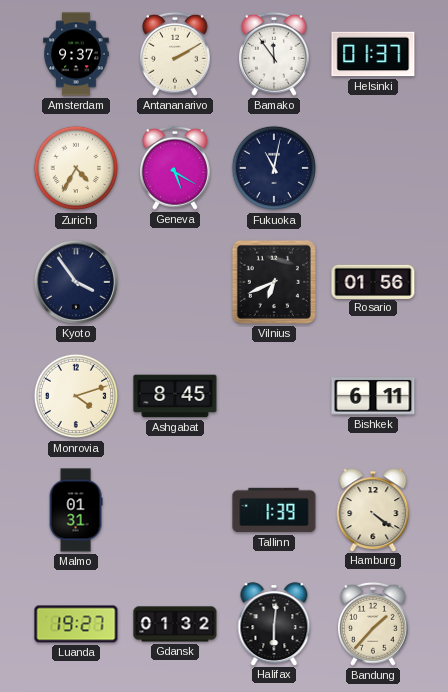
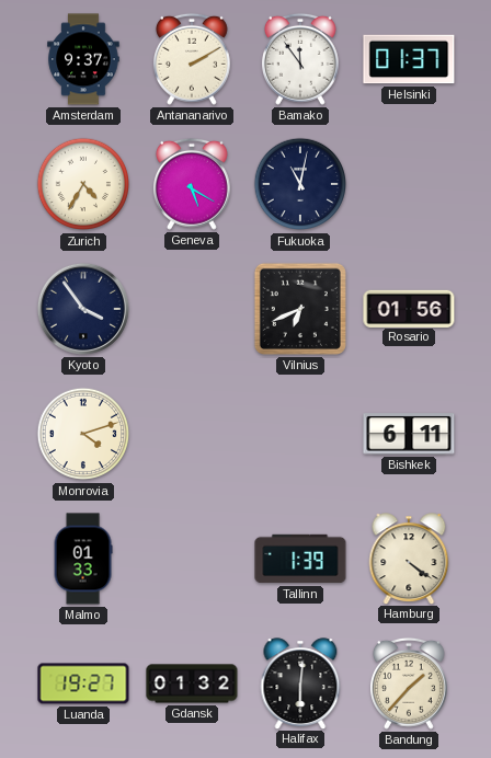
Ashgabat: 8:45 -> none
Malmo: 01:31 -> 01:33
